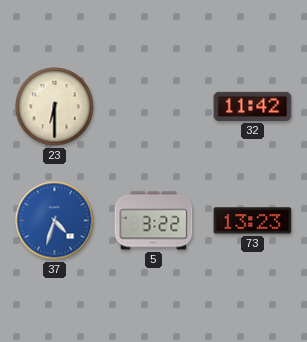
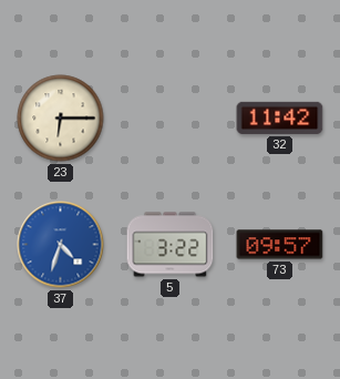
23: 6:30 -> 6:15
73: 13:23 -> 09:57
